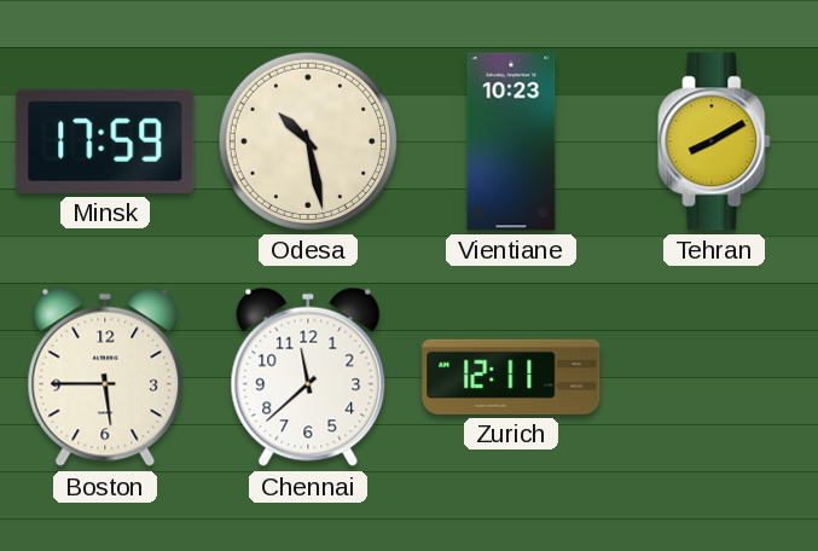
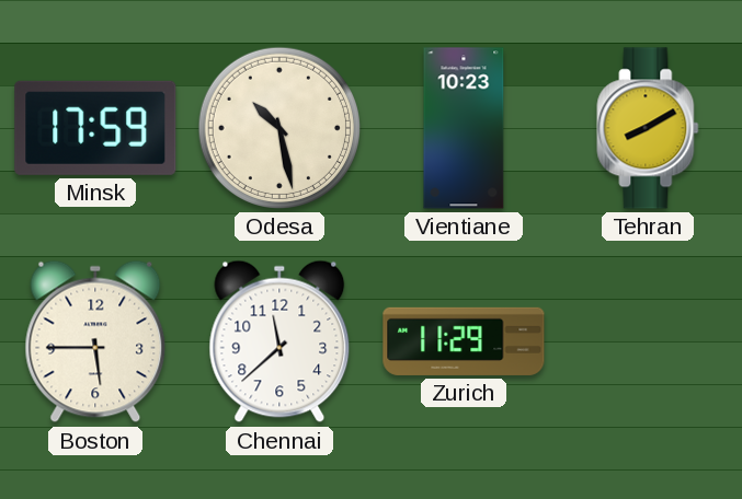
Zurich: 12:11 -> 11:29
